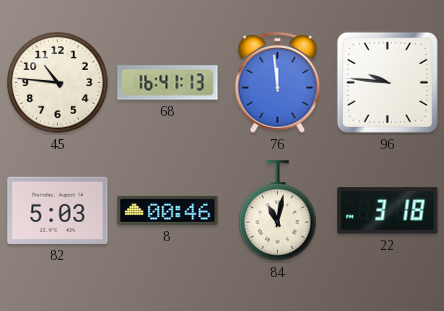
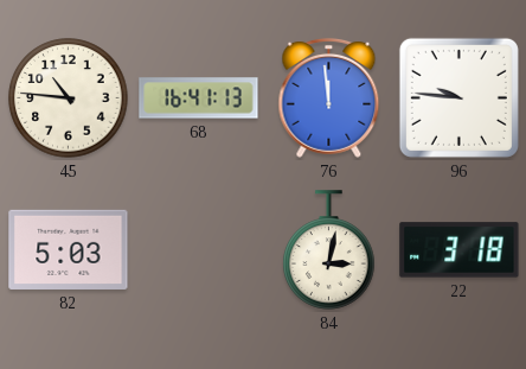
8: 00:46 -> none
84: 11:02 -> 3:02
